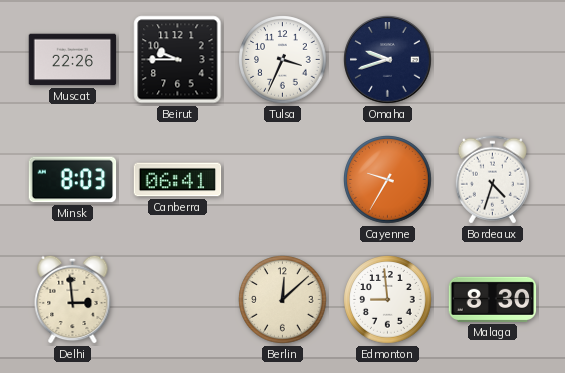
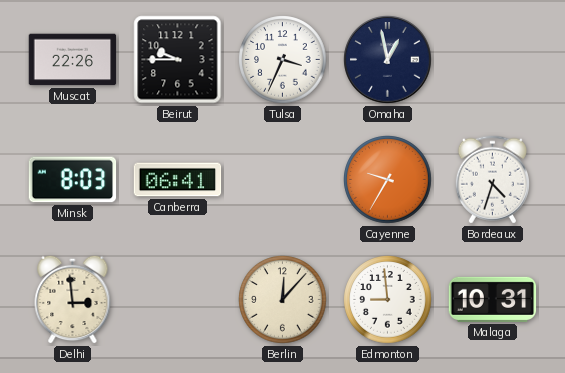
Omaha: 9:42 -> 12:58
Berlin: 12:08 -> 12:07
Malaga: 8:30 -> 10:31
